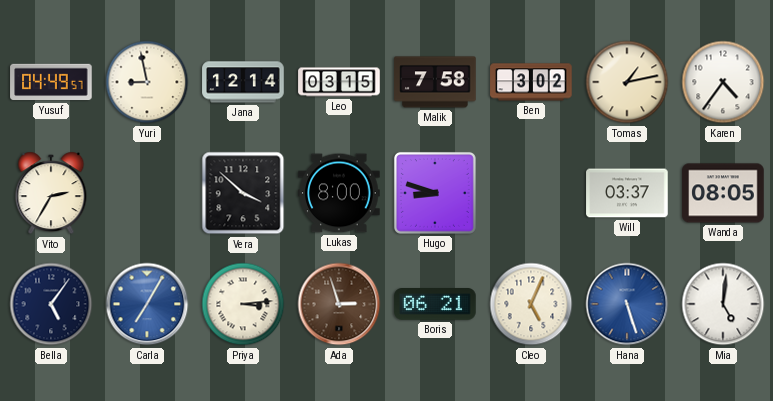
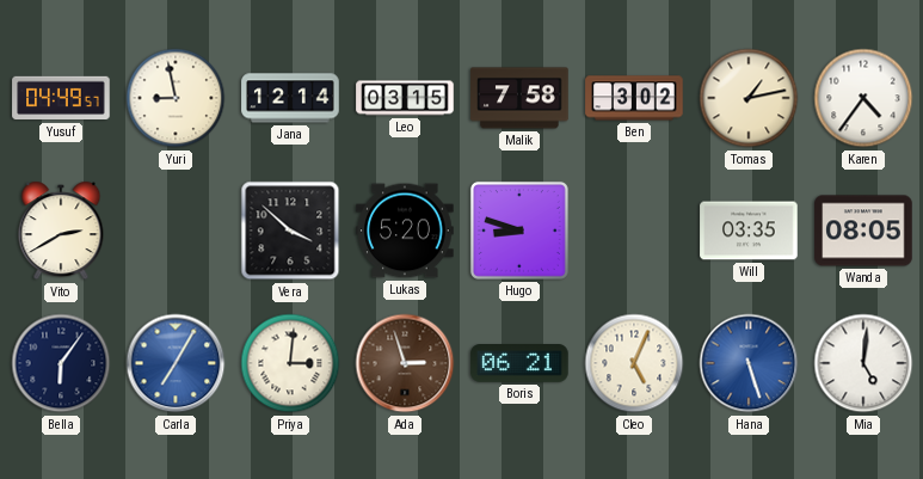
Vito: 2:35 -> 2:40
Lukas: 8:00 -> 5:20
Will: 03:37 -> 03:35
Bella: 5:06 -> 6:06
Priya: 3:14 -> 3:01
